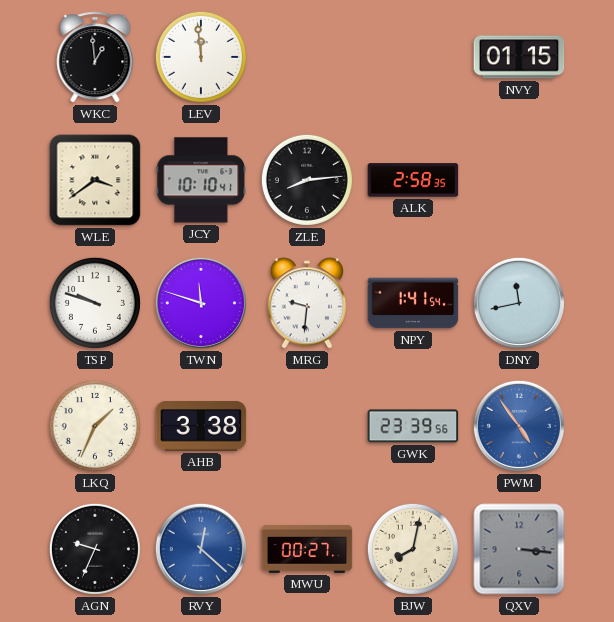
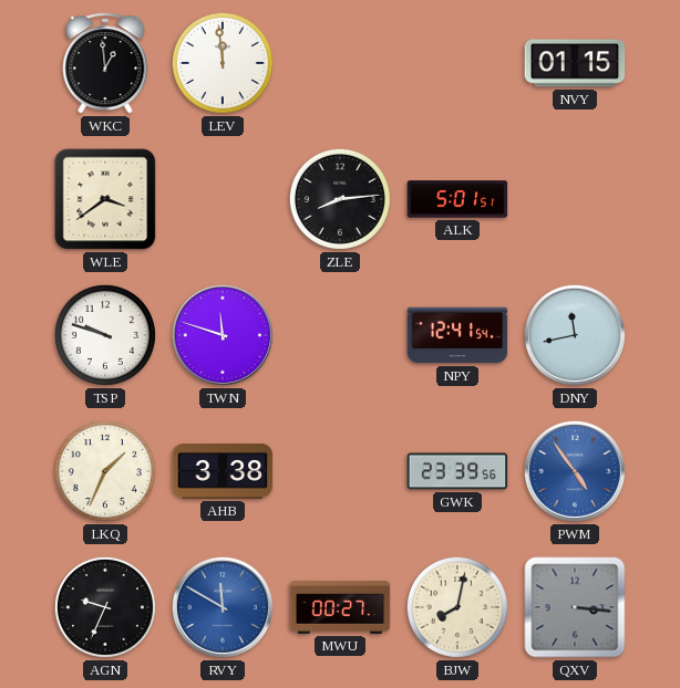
JCY: 10:10 -> none
ALK: 2:58 -> 5:01
MRG: 9:31 -> none
NPY: 1:41 -> 12:41
RVY: 12:22 -> 11:50
